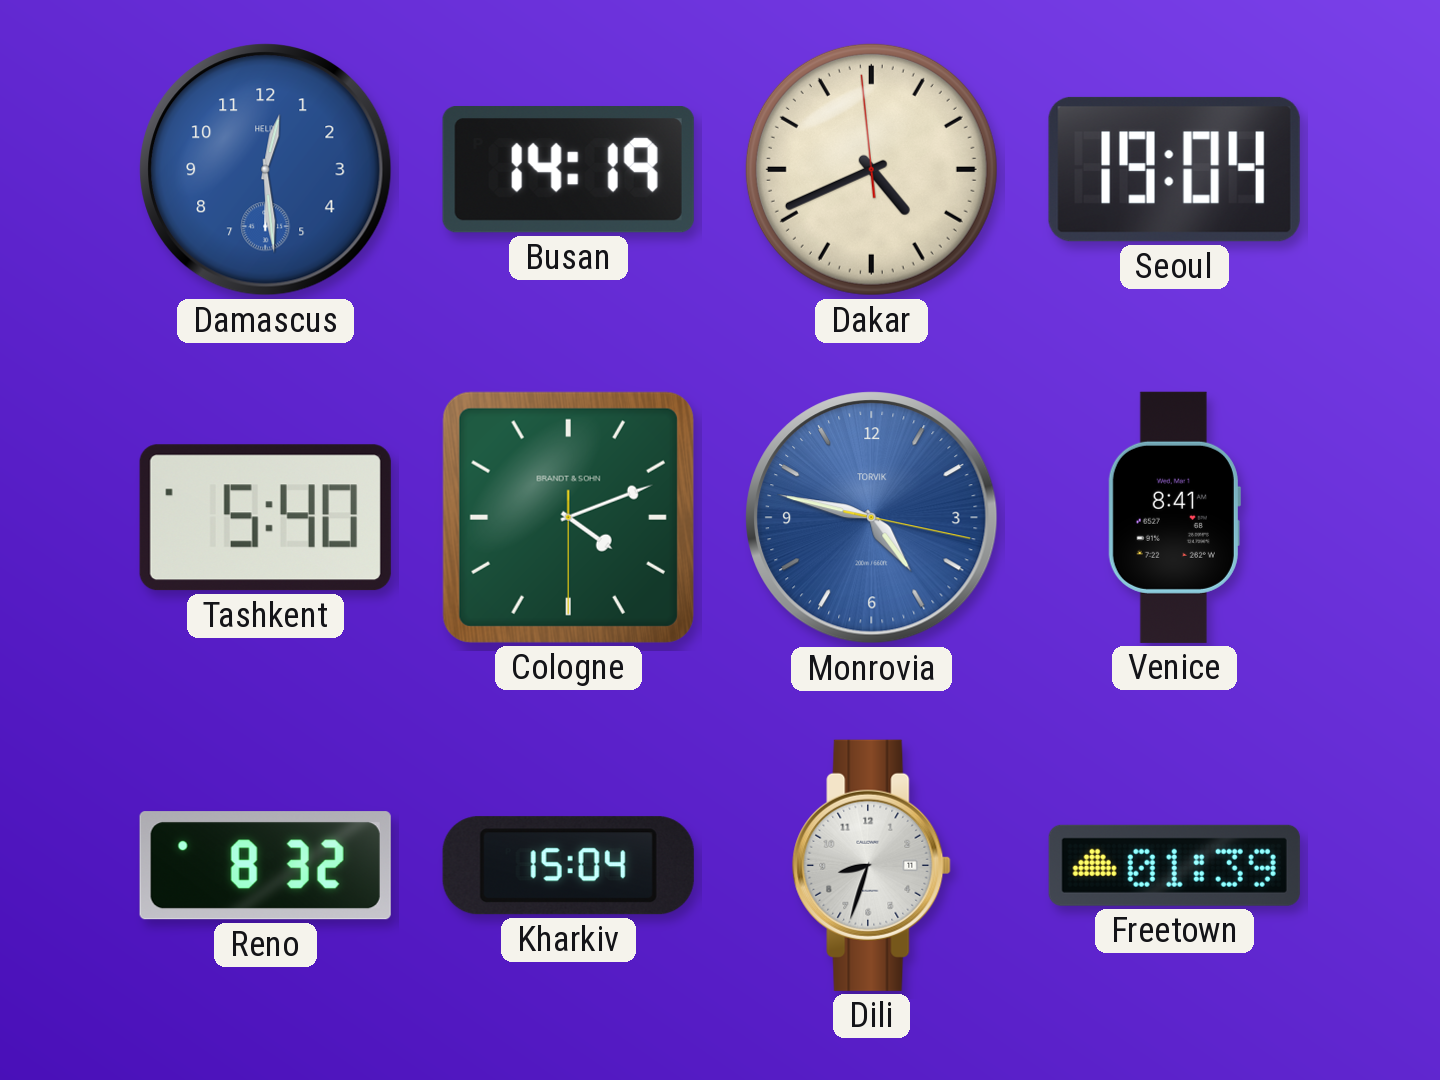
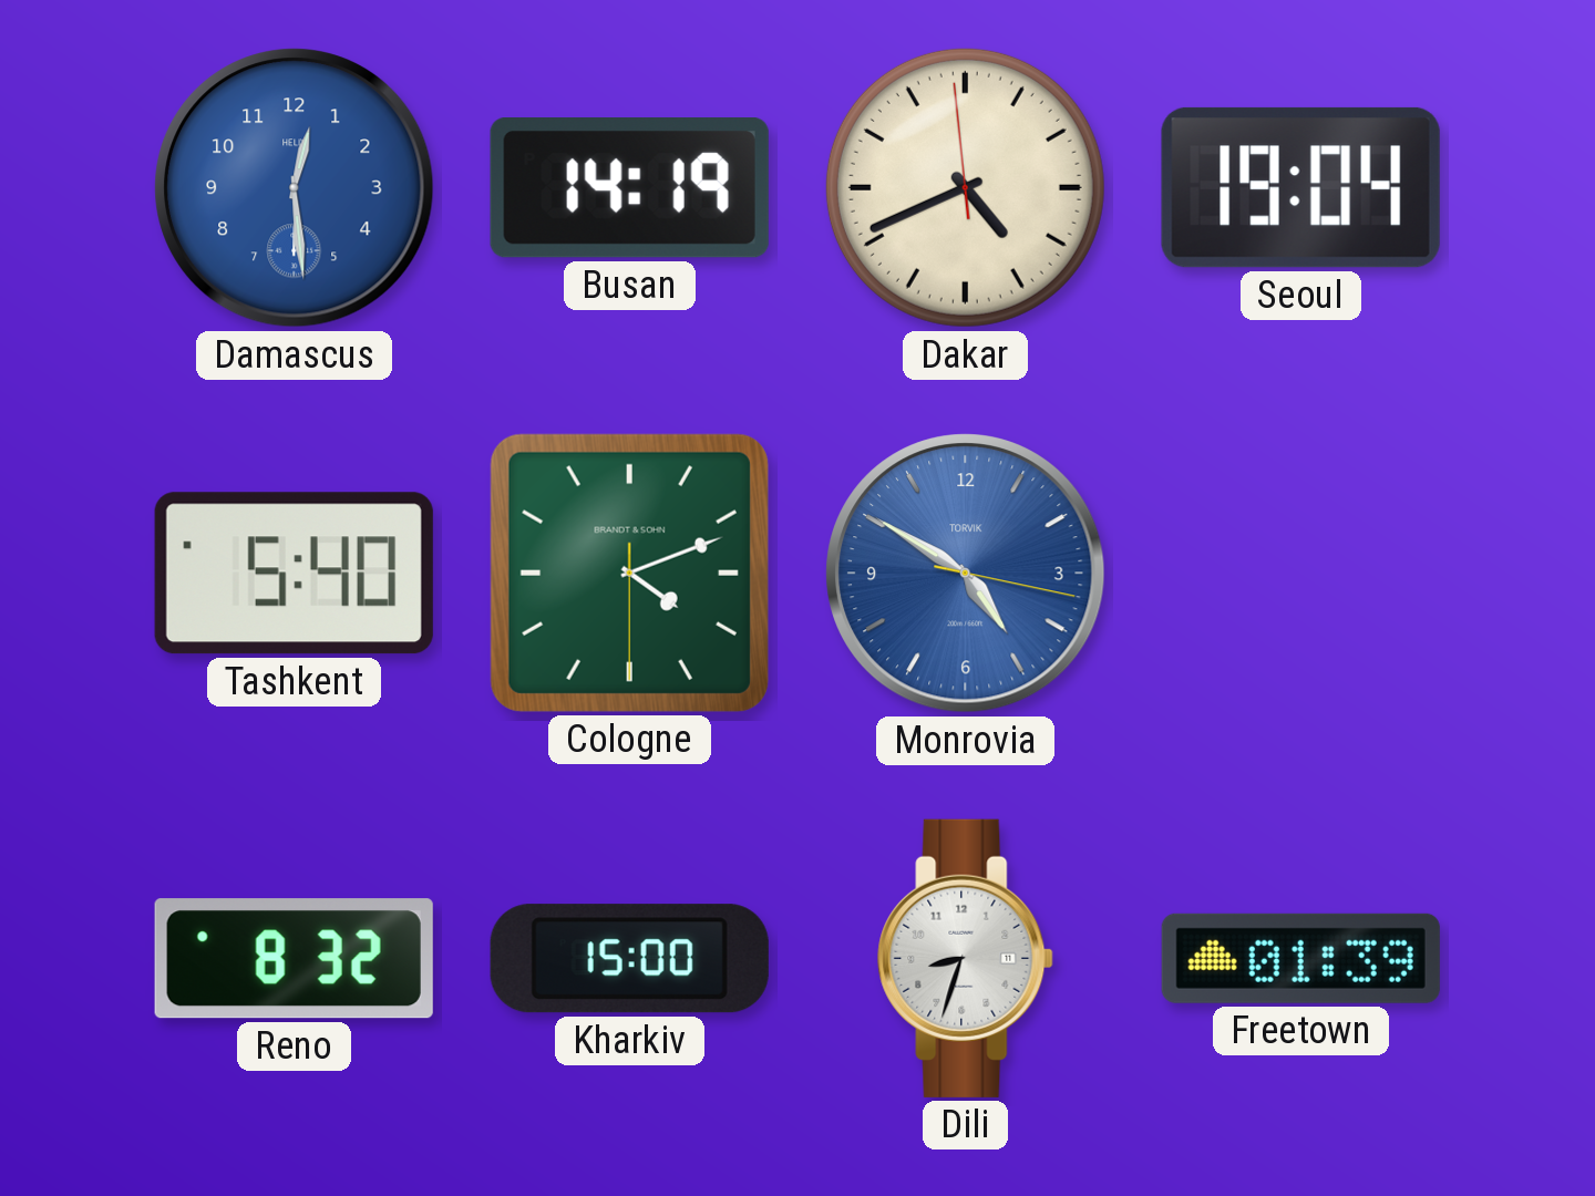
Monrovia: 4:47 -> 4:50
Venice: 8:41 -> none
Kharkiv: 15:04 -> 15:00
